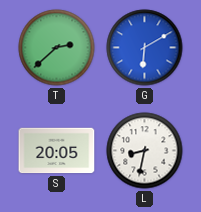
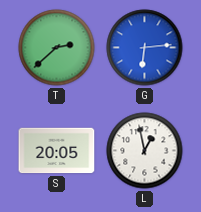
G: 6:10 -> 6:14
L: 8:32 -> 12:58
